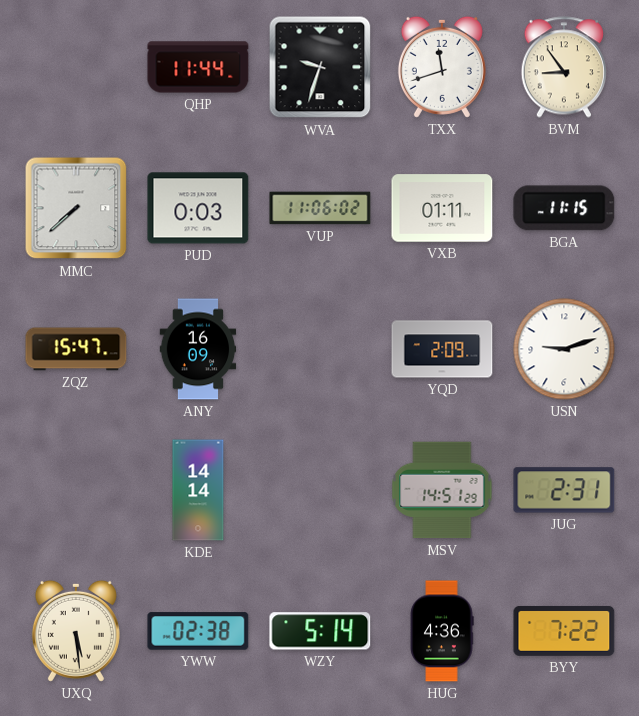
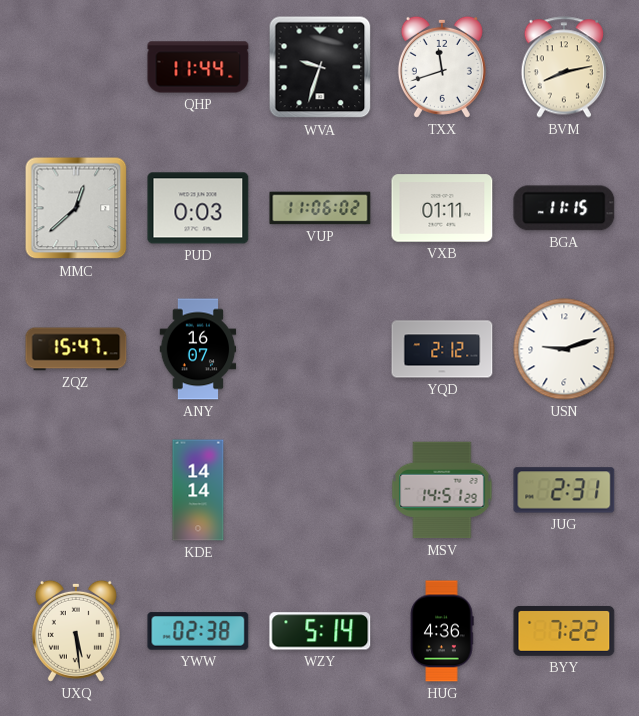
BVM: 8:54 -> 8:13
MMC: 7:38 -> 12:38
ANY: 16:09 -> 16:07
YQD: 2:09 -> 2:12
